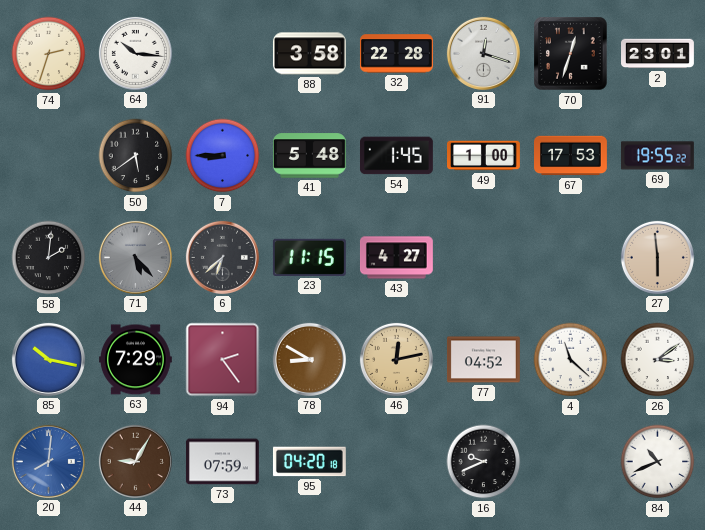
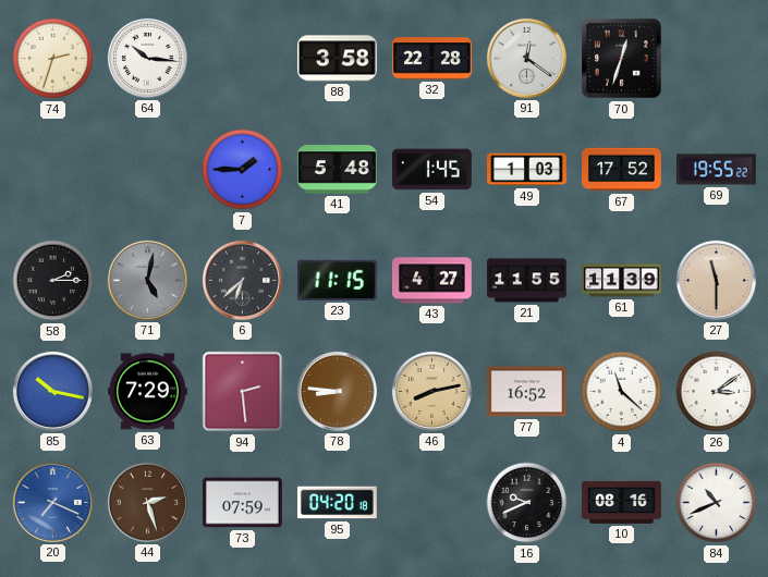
91: 12:18 -> 12:21
2: 23:01 -> none
50: 5:39 -> none
7: 8:45 -> 1:45
49: 1:00 -> 1:03
67: 17:53 -> 17:52
58: 2:01 -> 2:15
71: 5:23 -> 5:02
21: none -> 11:55
61: none -> 11:39
27: 5:59 -> 11:30
94: 2:24 -> 2:29
78: 8:50 -> 8:46
46: 12:13 -> 8:13
77: 04:52 -> 16:52
20: 8:01 -> 7:19
44: 9:05 -> 2:27
10: none -> 08:16
